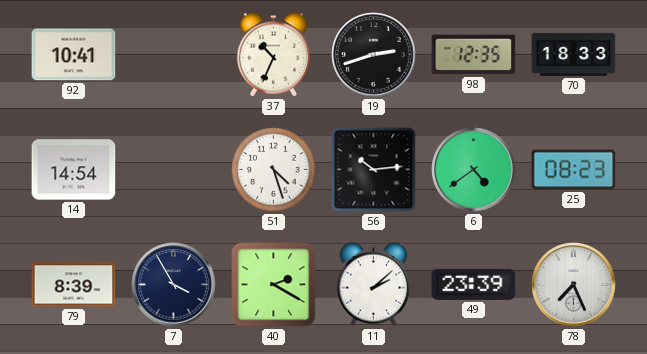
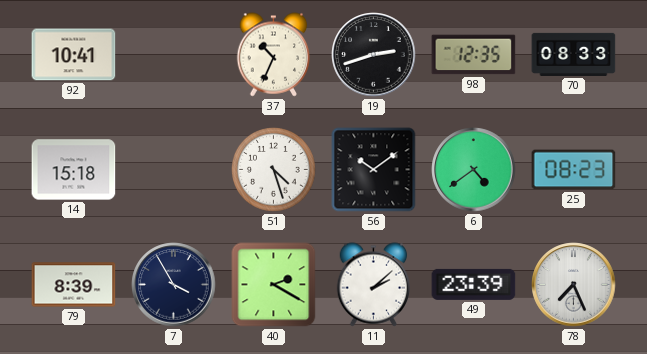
70: 18:33 -> 08:33
14: 14:54 -> 15:18
56: 10:14 -> 10:09
